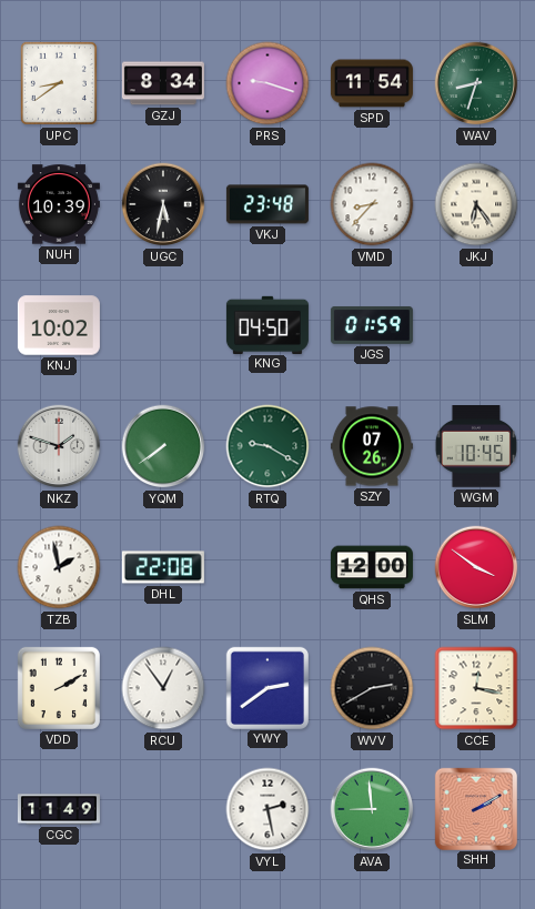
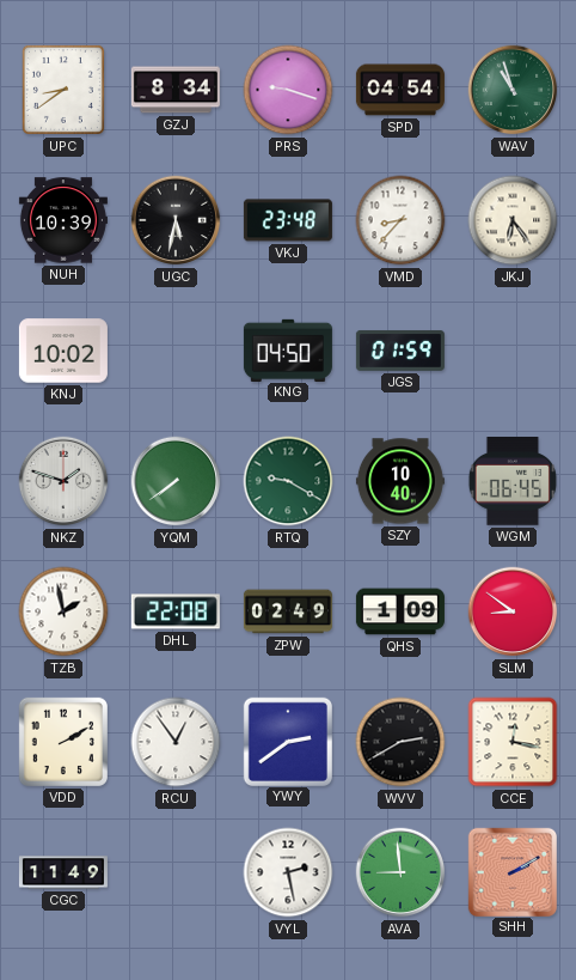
SPD: 11:54 -> 04:54
WAV: 8:33 -> 10:57
SZY: 07:26 -> 10:40
WGM: 10:45 -> 06:45
ZPW: none -> 02:49
QHS: 12:00 -> 1:09
SLM: 3:51 -> 8:51
